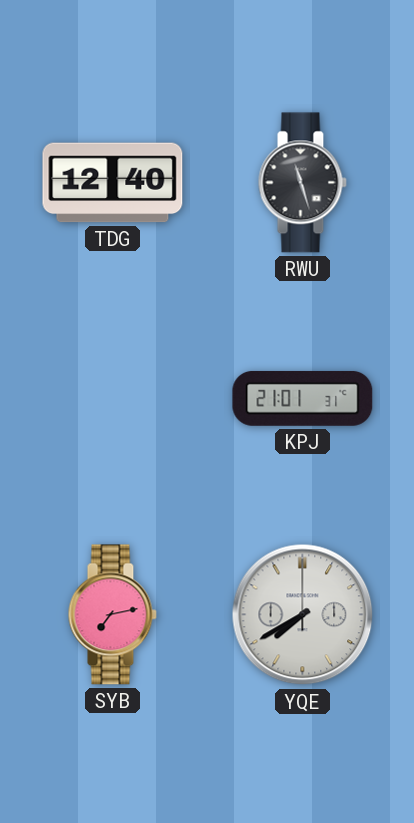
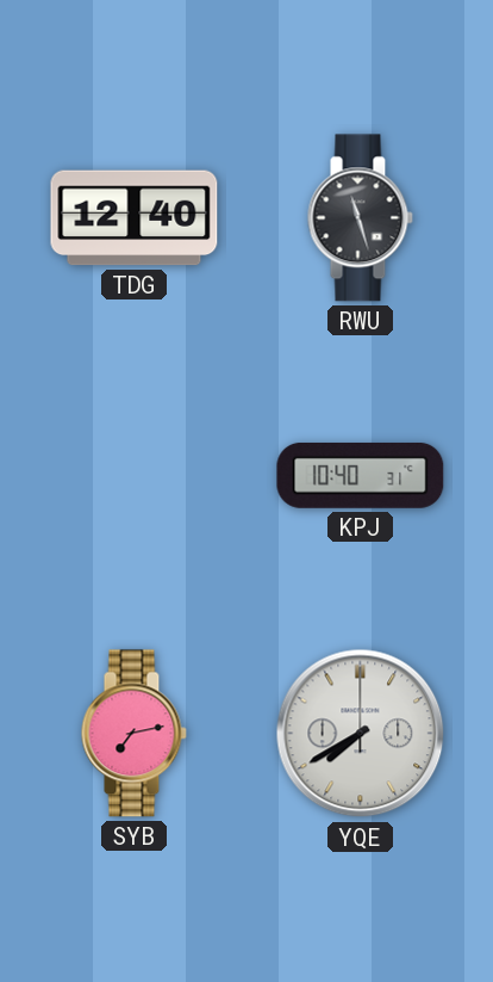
KPJ: 21:01 -> 10:40
